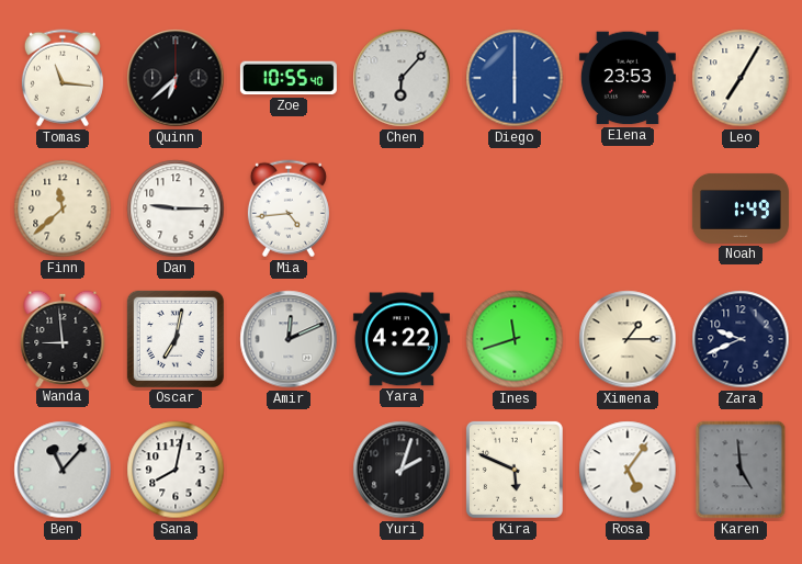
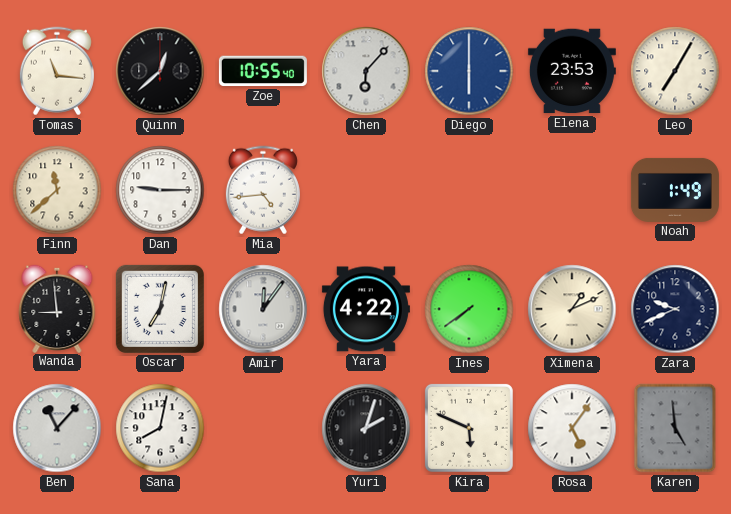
Quinn: 6:38 -> 12:38
Amir: 12:11 -> 12:06
Ines: 11:42 -> 7:39
Ximena: 1:15 -> 1:11
